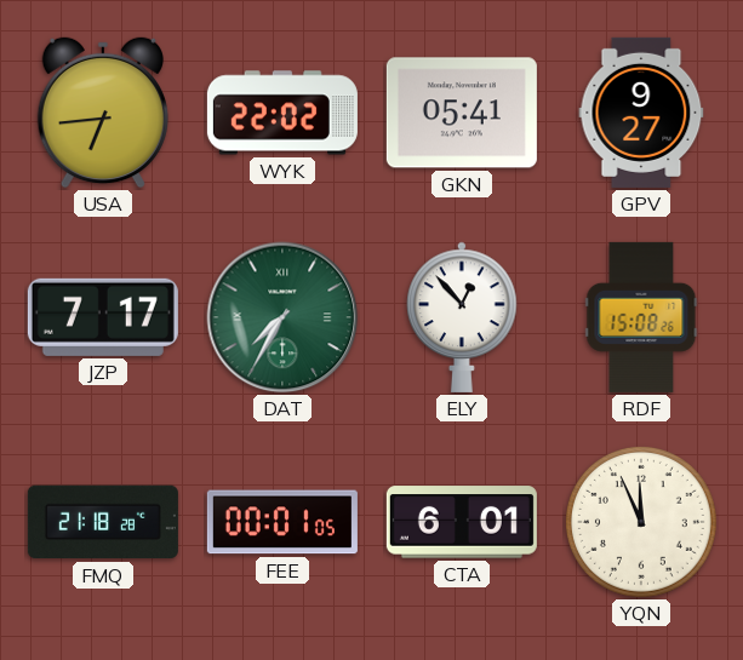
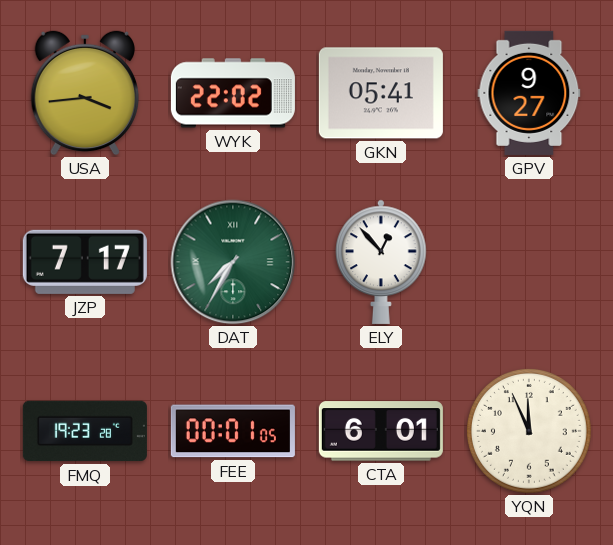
USA: 6:44 -> 3:44
RDF: 15:08 -> none
FMQ: 21:18 -> 19:23
